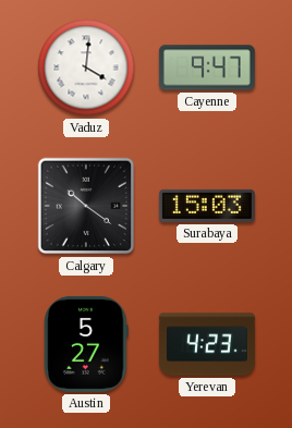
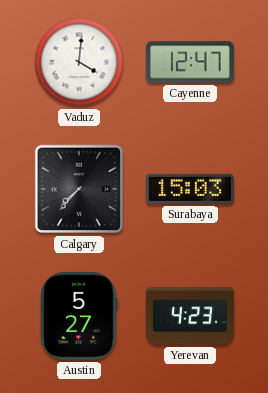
Cayenne: 9:47 -> 12:47
Calgary: 10:21 -> 7:37
